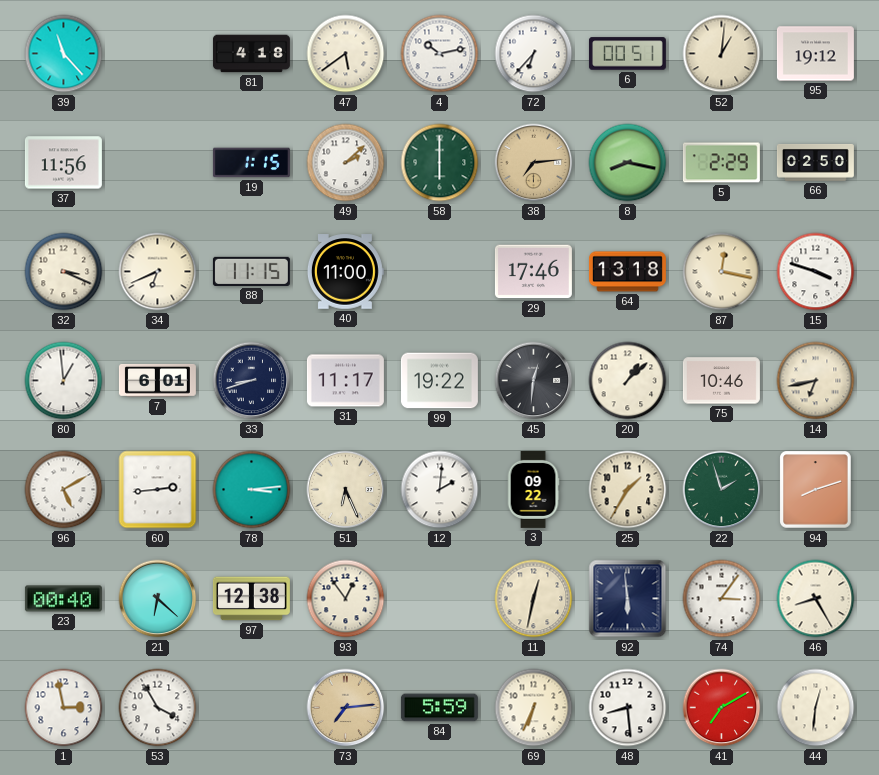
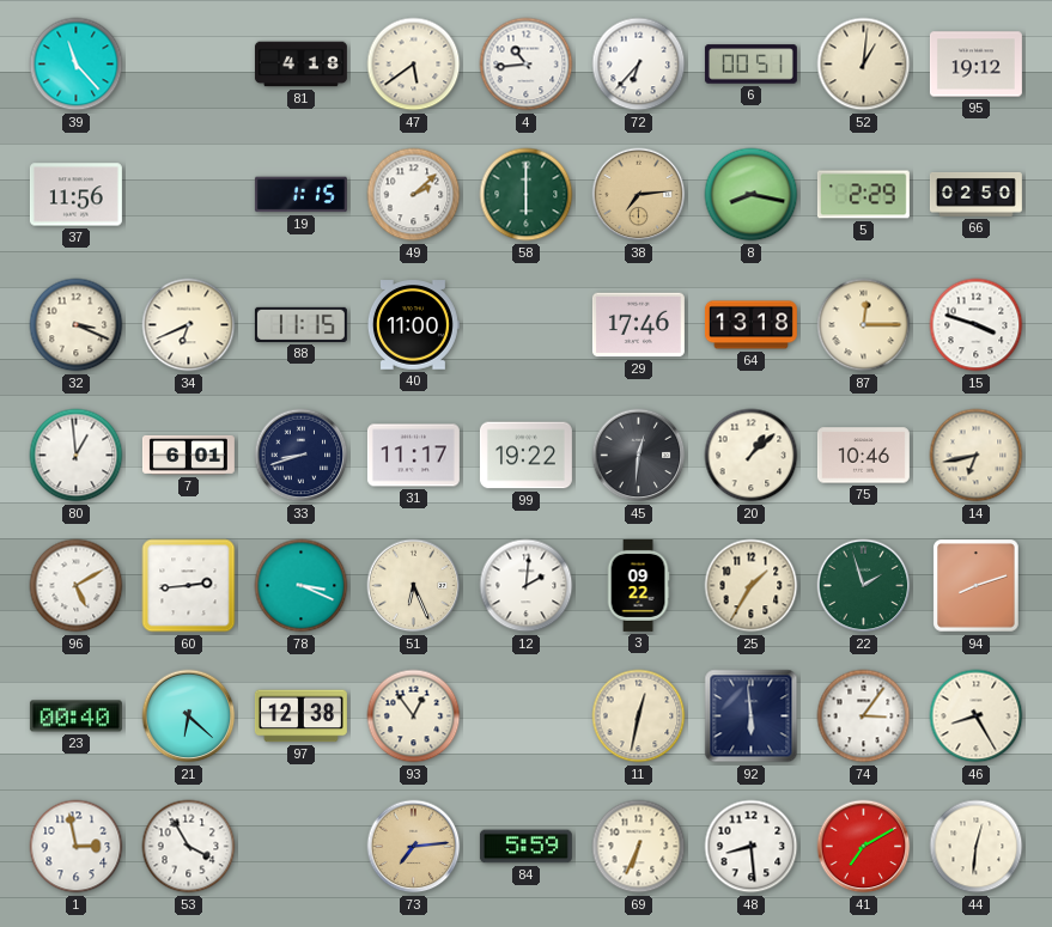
4: 10:13 -> 10:44
87: 12:17 -> 12:15
78: 3:14 -> 3:19
